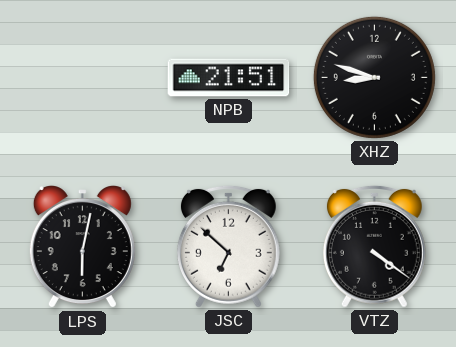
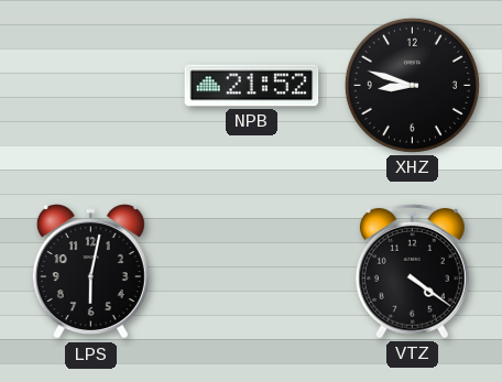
NPB: 21:51 -> 21:52
JSC: 6:52 -> none
